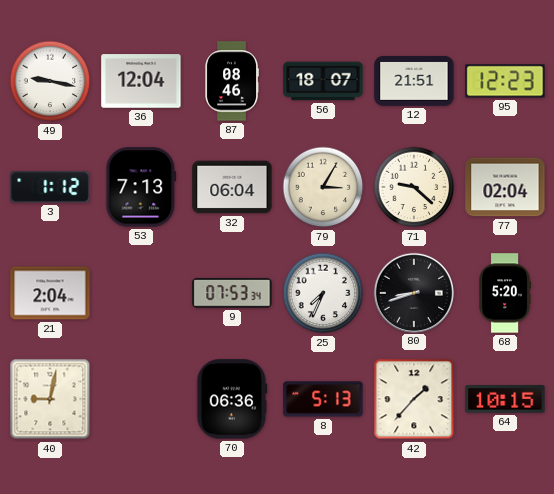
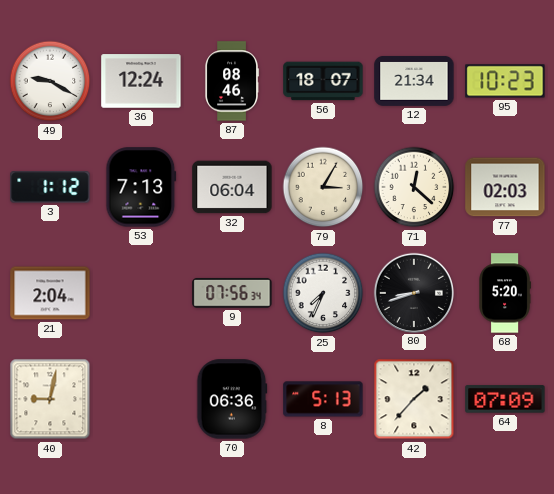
49: 9:17 -> 9:20
36: 12:04 -> 12:24
12: 21:51 -> 21:34
95: 12:23 -> 10:23
71: 9:22 -> 12:22
77: 02:04 -> 02:03
9: 07:53 -> 07:56
64: 10:15 -> 07:09
